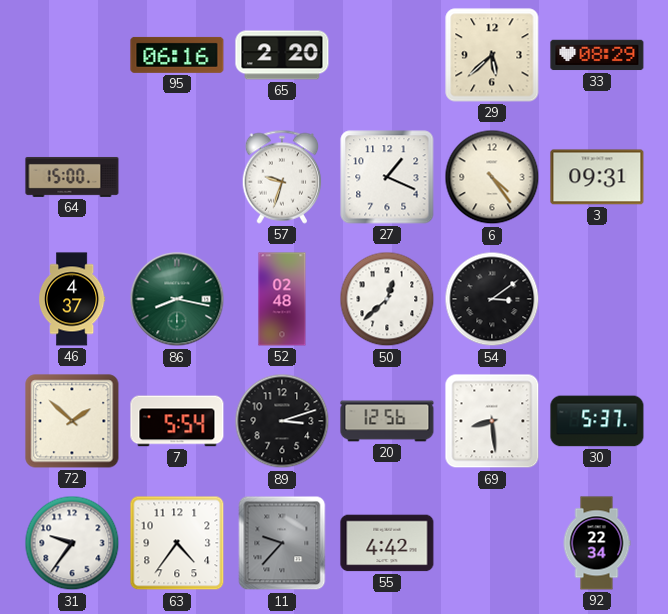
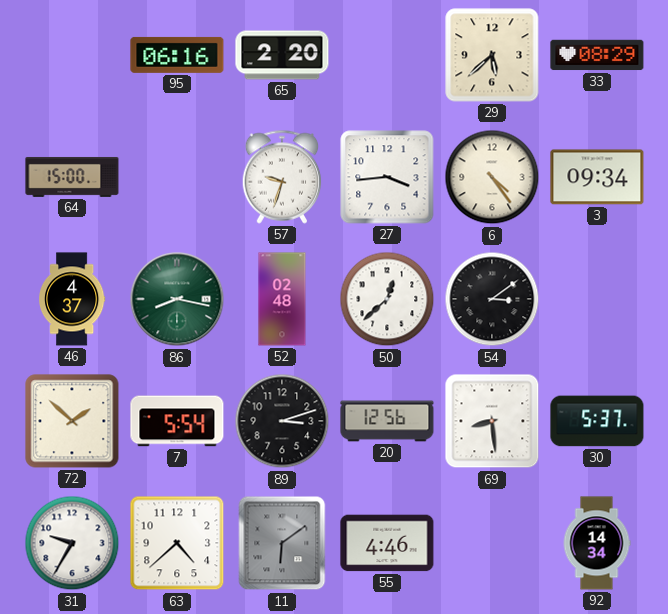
27: 1:19 -> 3:44
3: 09:31 -> 09:34
31: 9:36 -> 9:35
63: 4:36 -> 4:38
11: 9:37 -> 6:09
55: 4:42 -> 4:46
92: 22:34 -> 14:34
